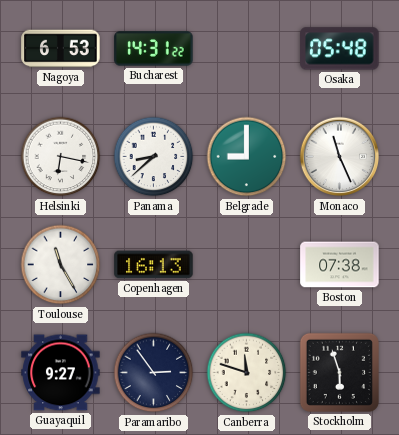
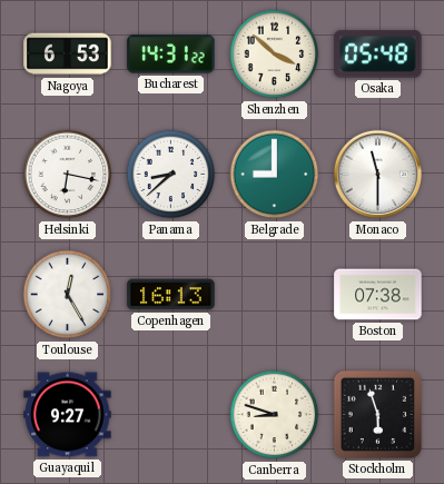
Shenzhen: none -> 3:52
Monaco: 11:26 -> 11:30
Toulouse: 11:25 -> 12:25
Paramaribo: 2:54 -> none
Canberra: 11:48 -> 8:48
